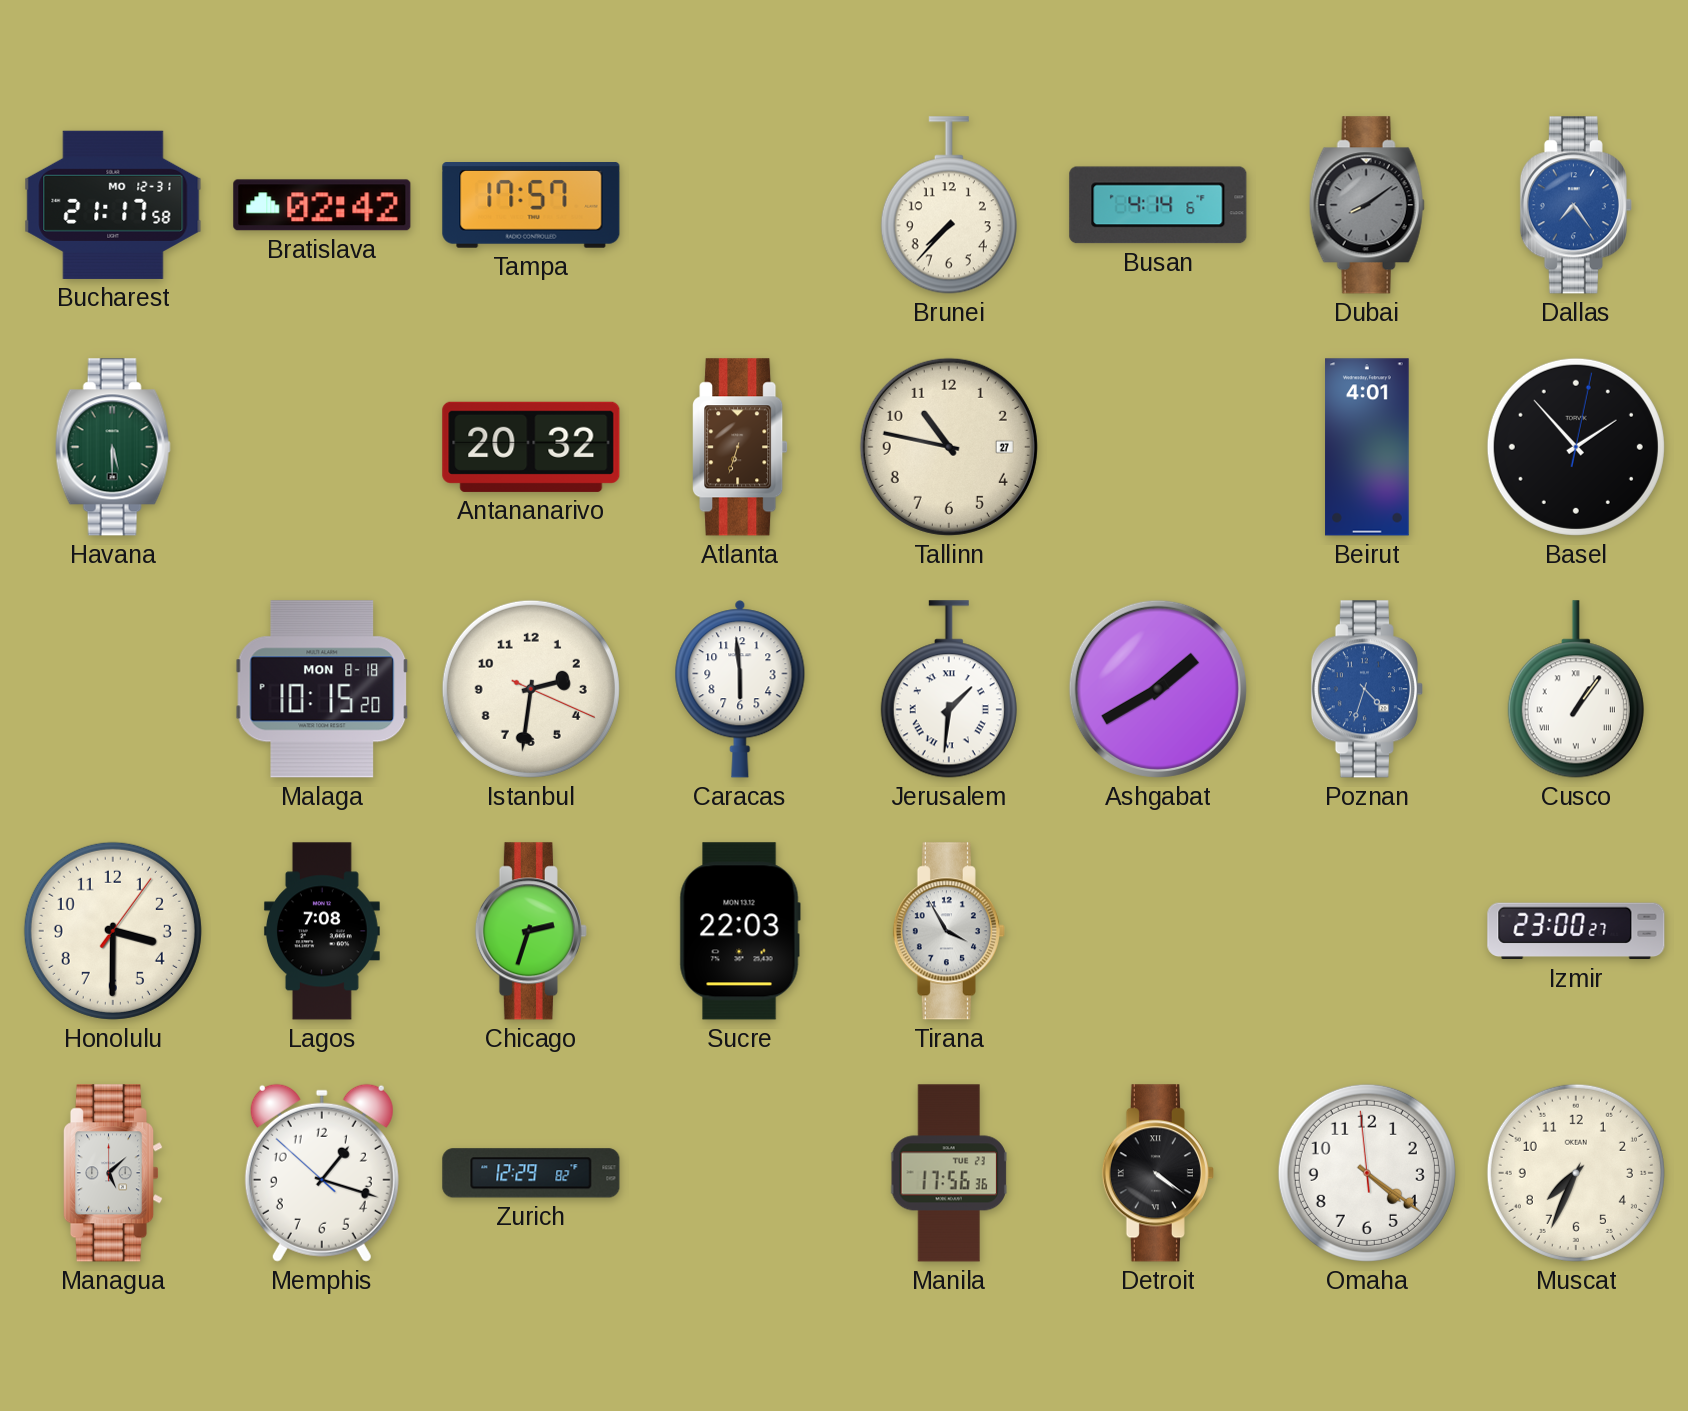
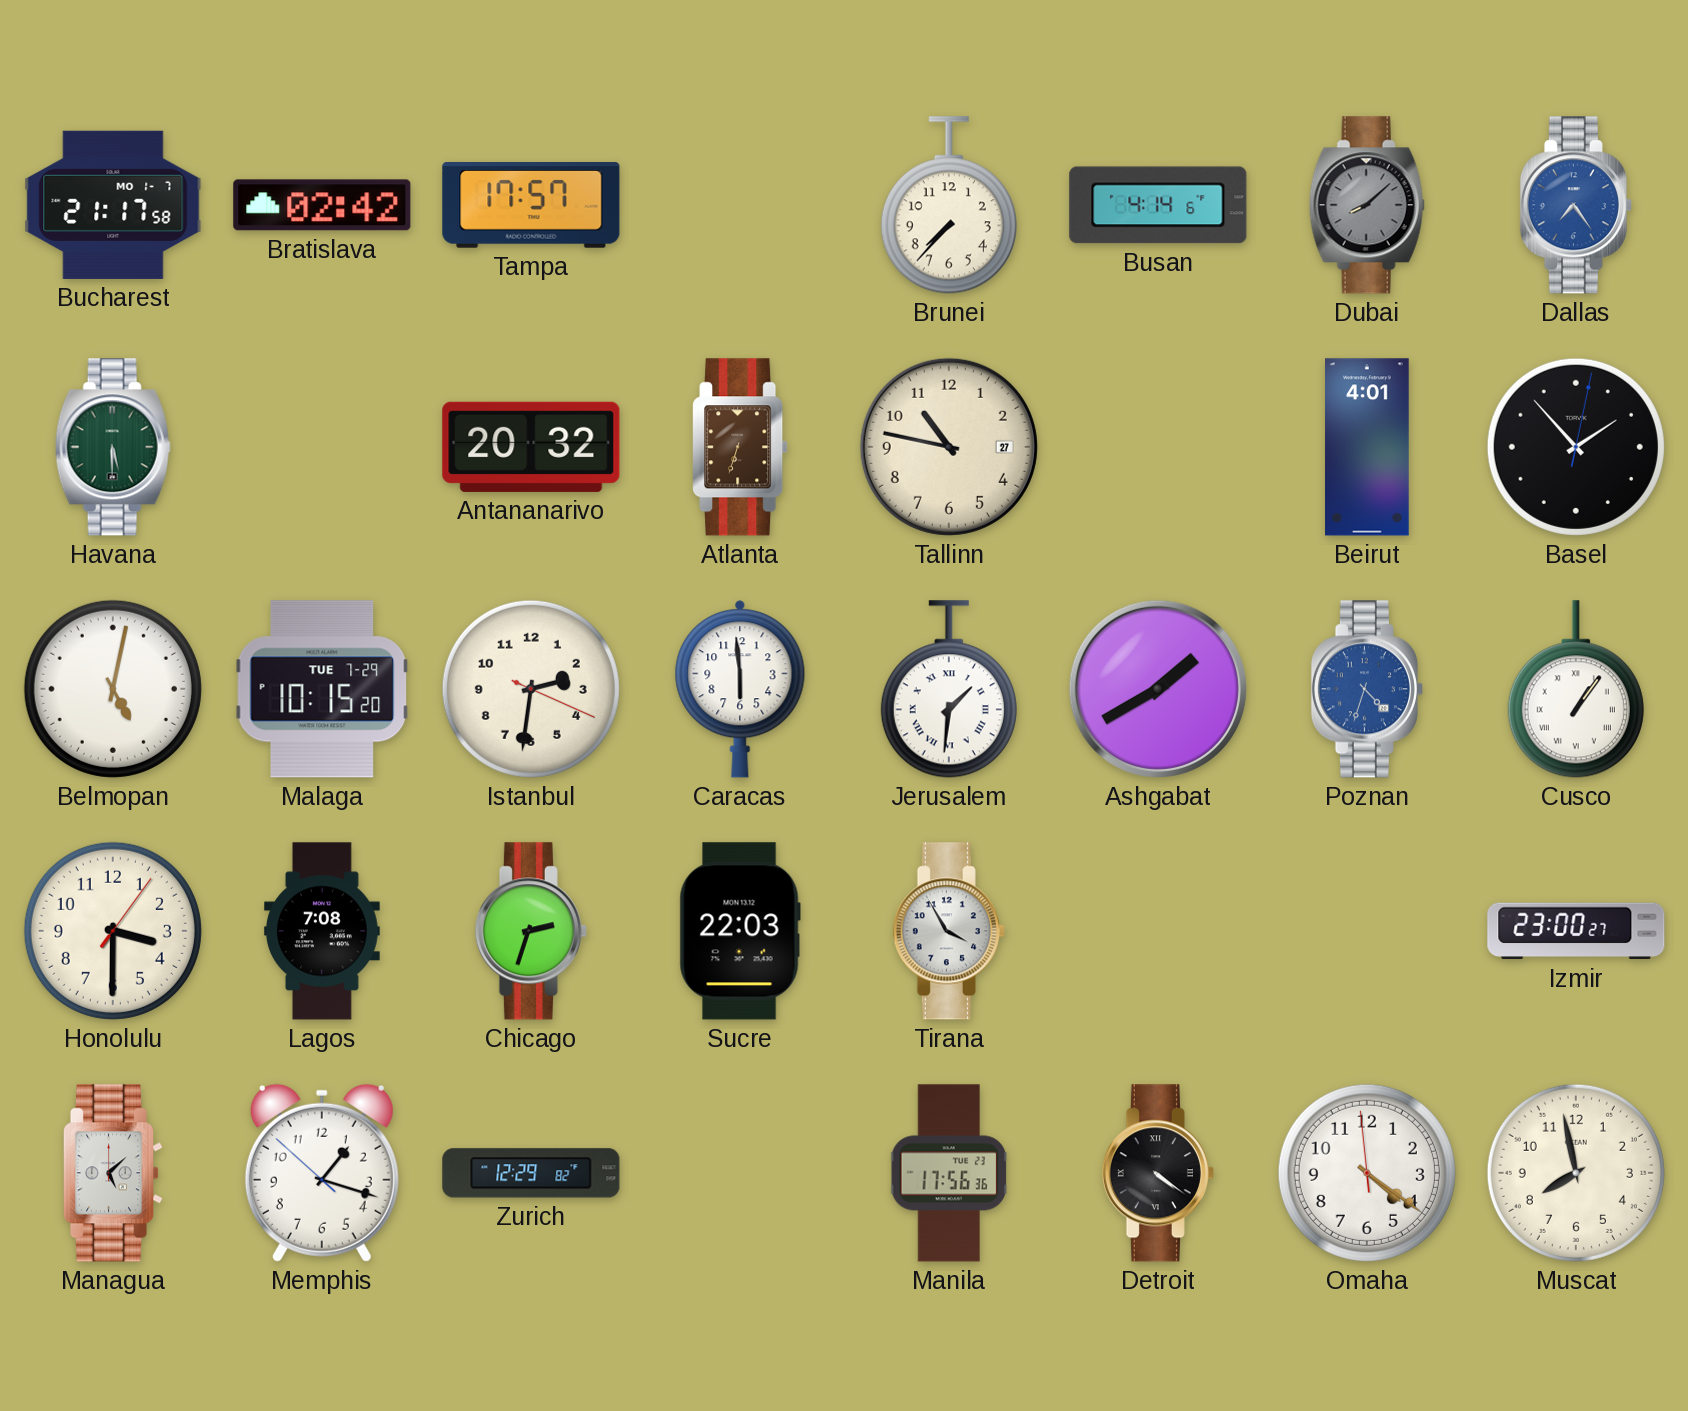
Bucharest date: MO 12-31 -> MO 1-7
Dubai: 8:09 -> 8:08
Belmopan: none -> 5:02
Malaga date: MON 8-18 -> TUE 7-29
Muscat: 7:34 -> 7:58
